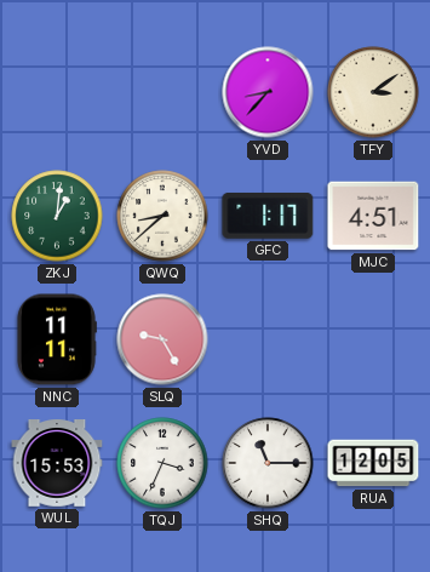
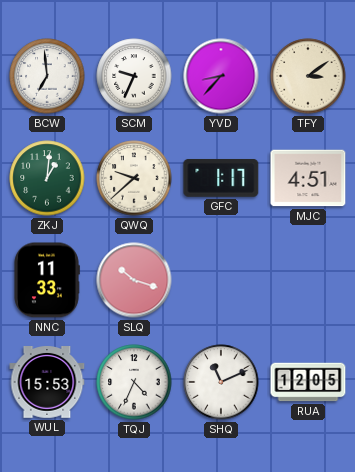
BCW: none -> 6:59
SCM: none -> 9:34
QWQ: 8:38 -> 9:38
NNC: 11:11 -> 11:33
SLQ: 9:25 -> 10:18
TQJ: 3:34 -> 4:34
SHQ: 11:15 -> 11:11
